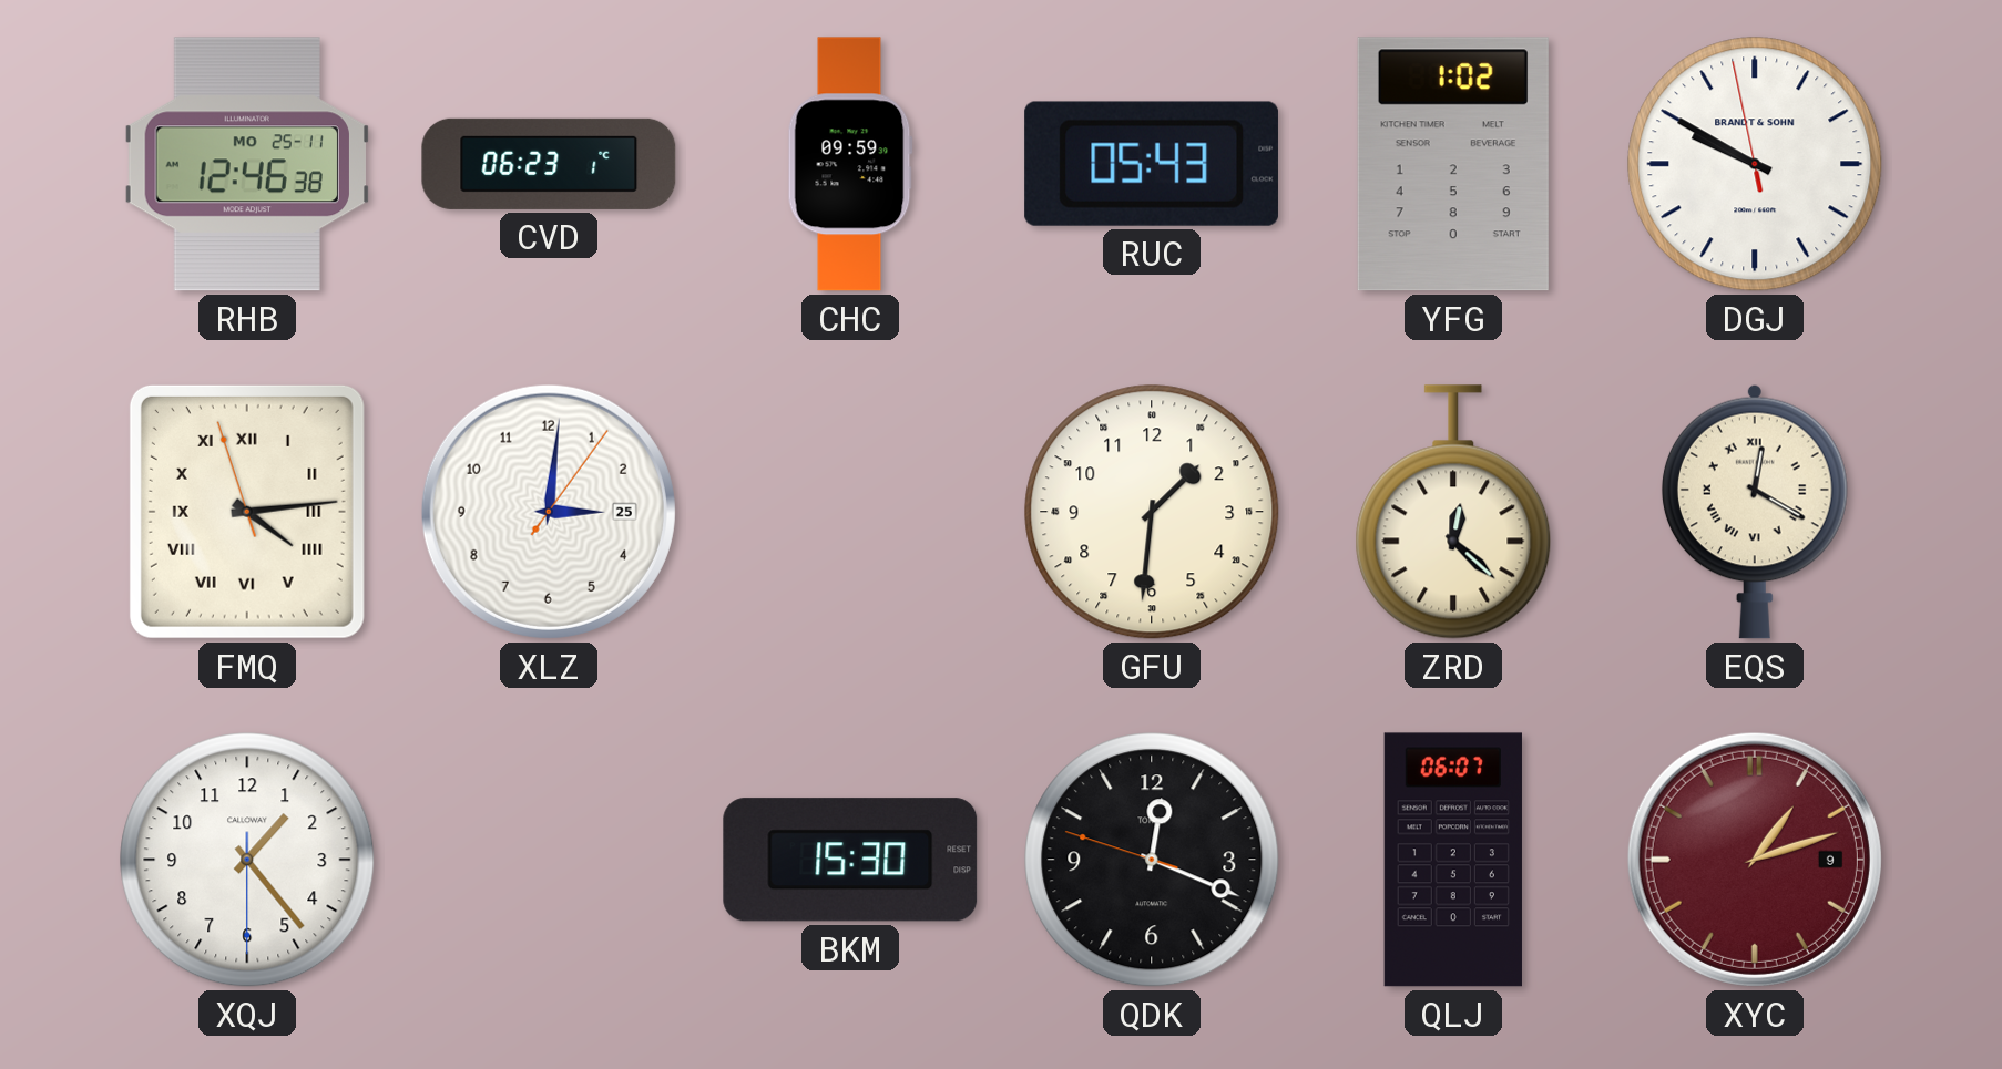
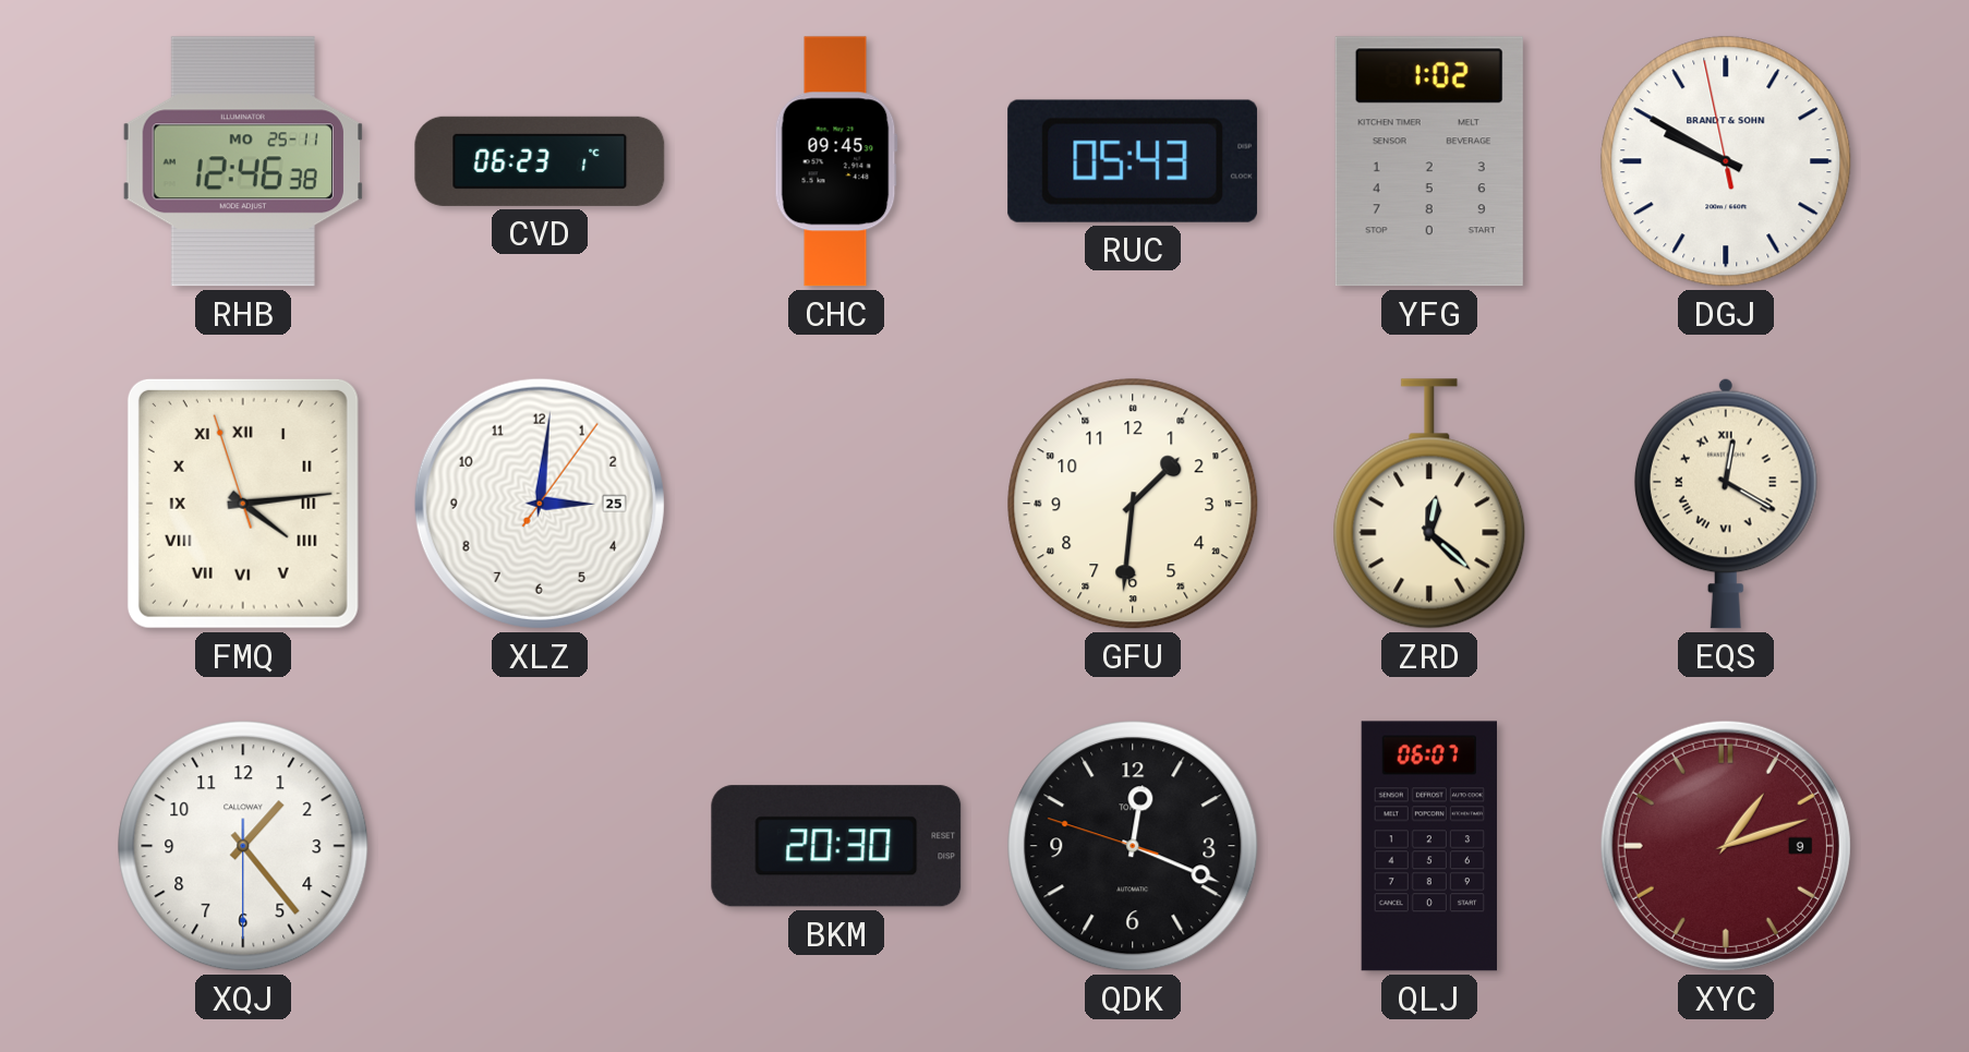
CHC: 09:59 -> 09:45
BKM: 15:30 -> 20:30
